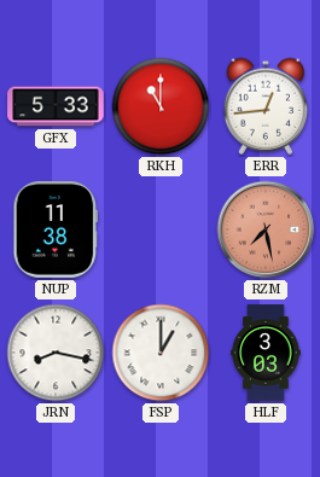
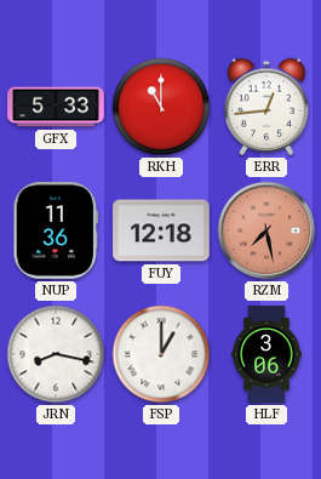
NUP: 11:38 -> 11:36
FUY: none -> 12:18
HLF: 3:03 -> 3:06
